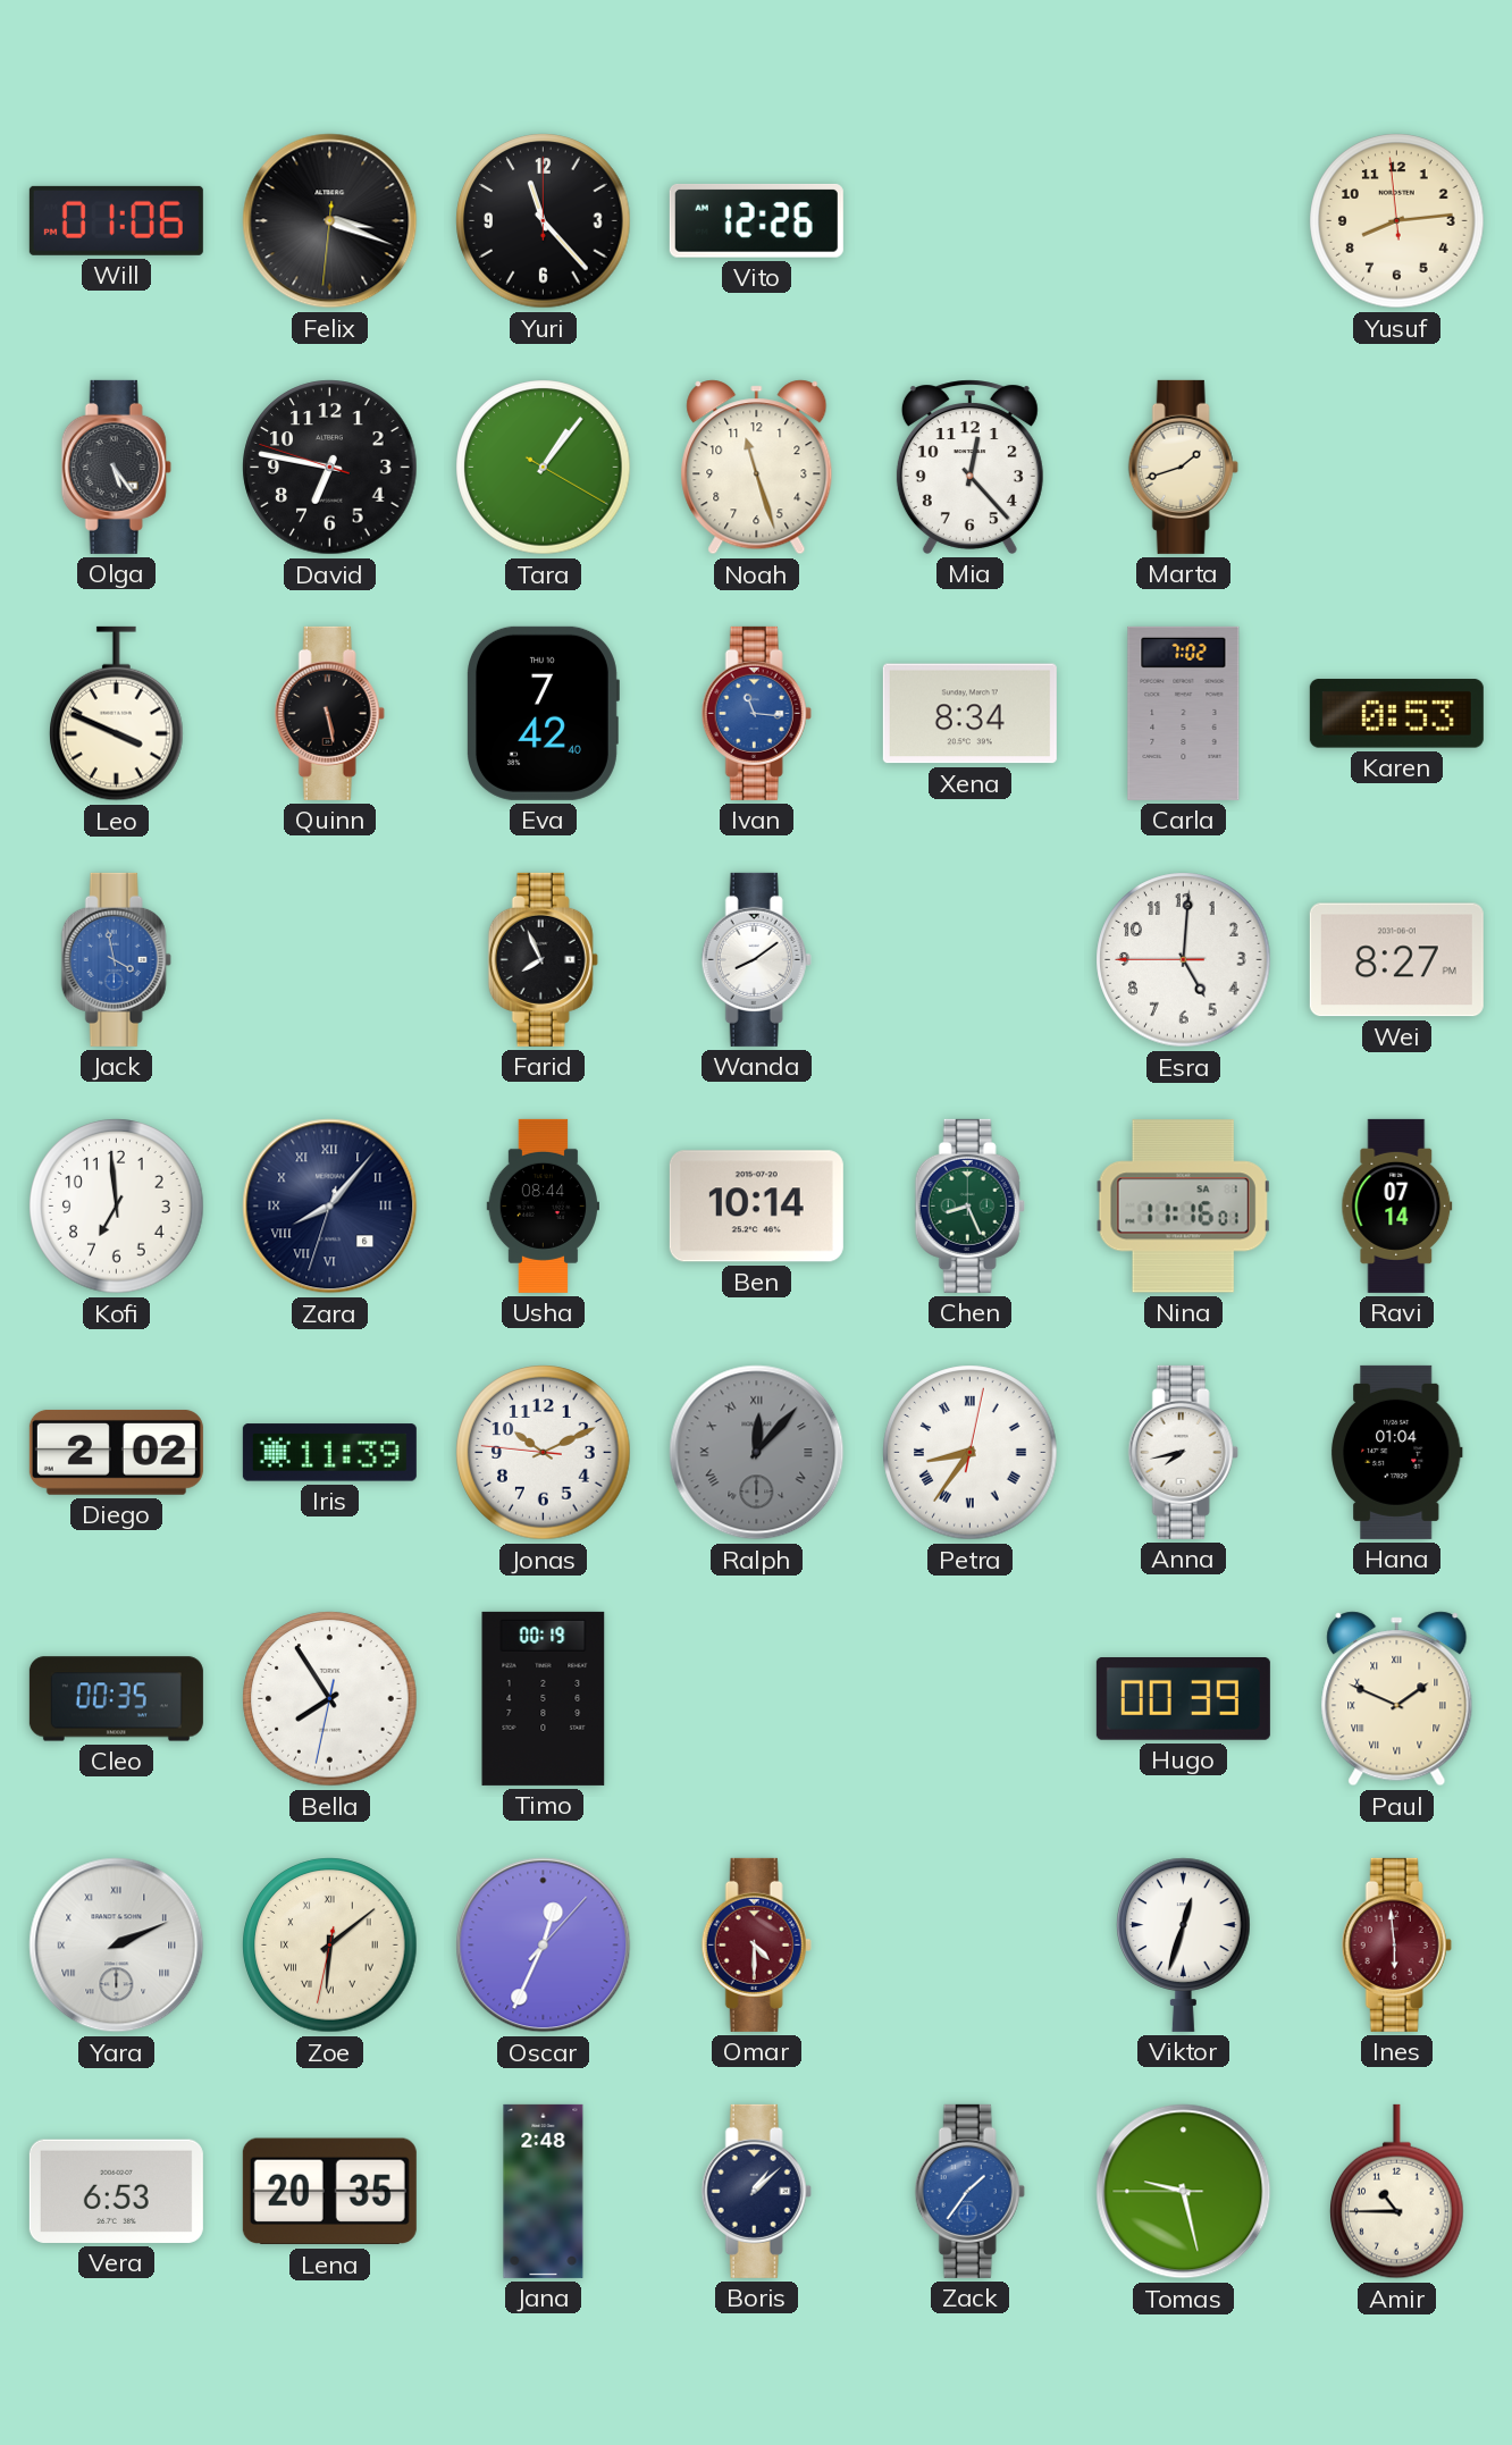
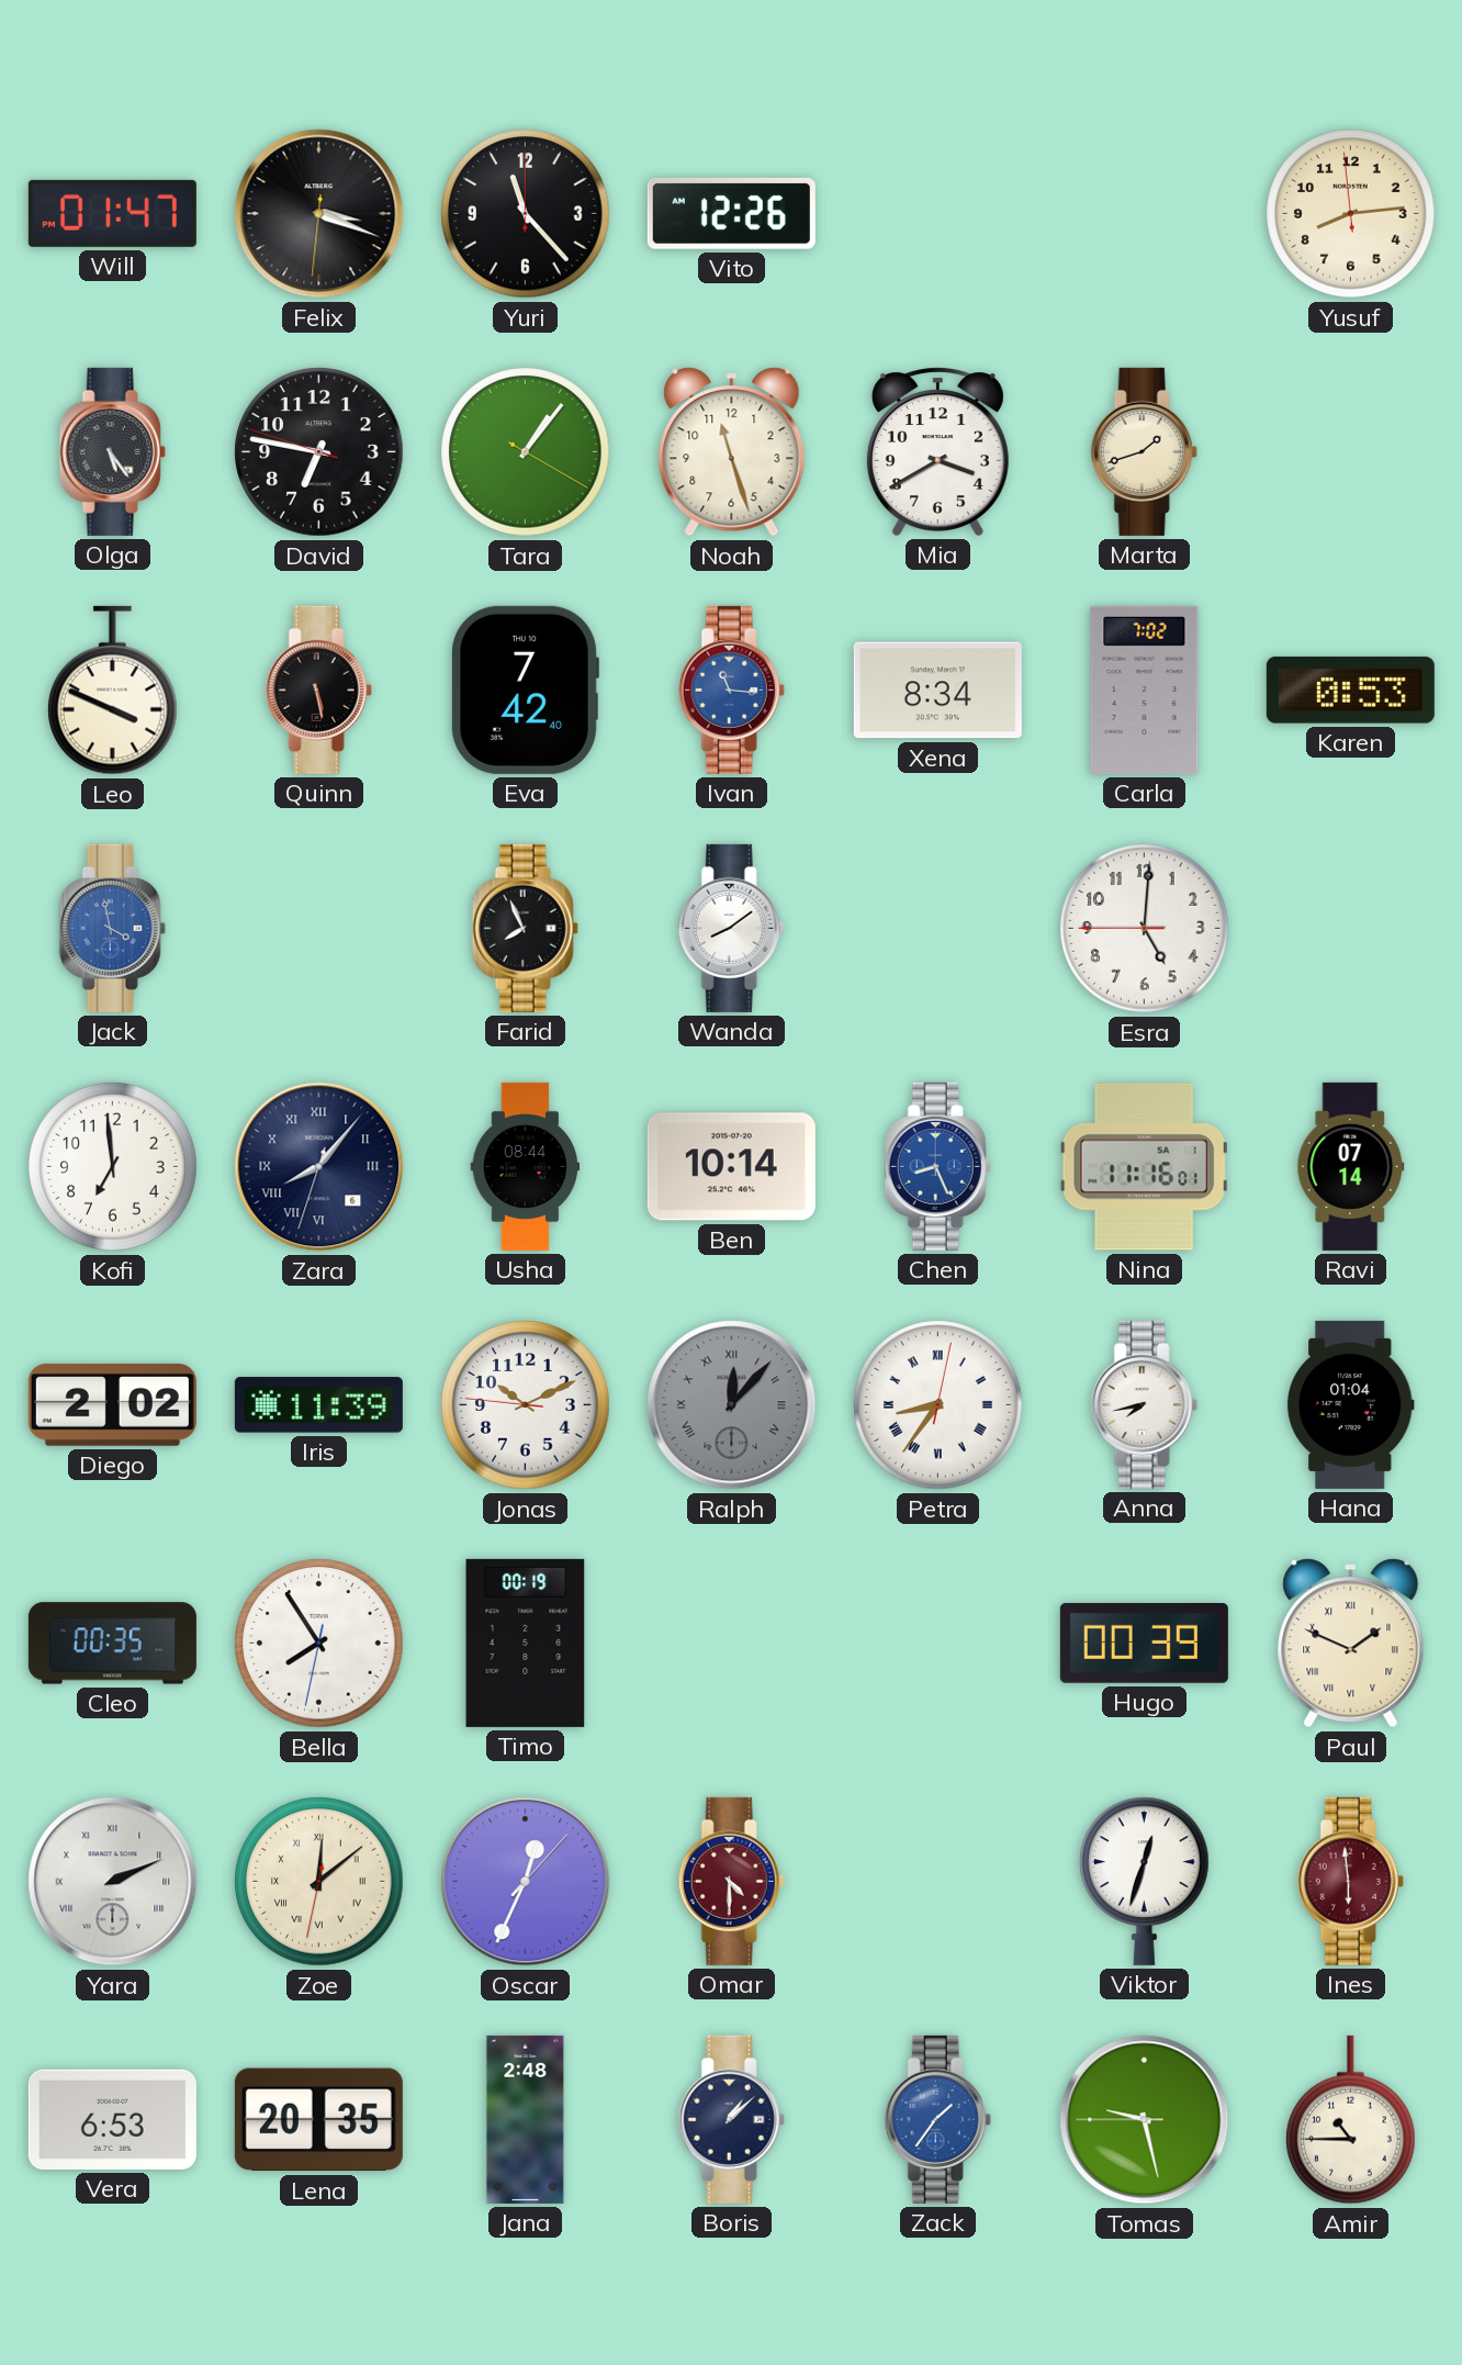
Will: 01:06 -> 01:47
Mia: 12:23 -> 3:40
Wei: 8:27 -> none
Chen dial: green -> blue
Zoe: 6:08 -> 12:08
